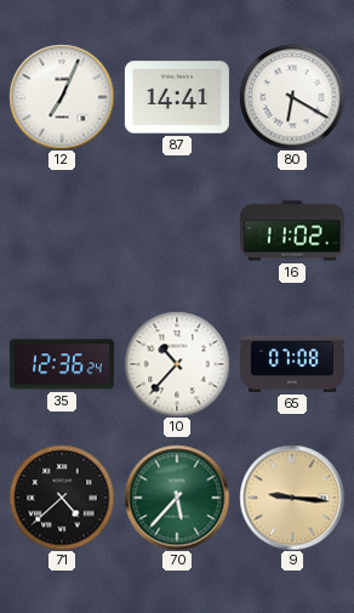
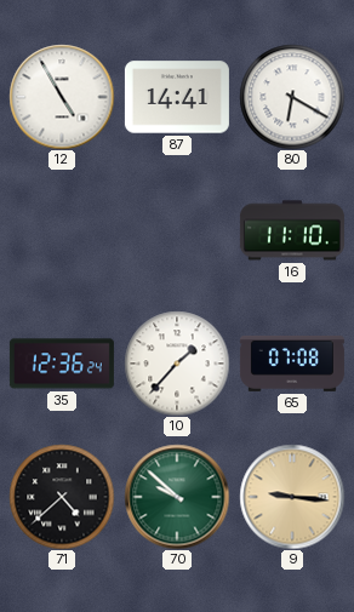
12: 7:04 -> 4:55
16: 11:02 -> 11:10
10: 10:37 -> 1:37
70: 5:37 -> 9:52
